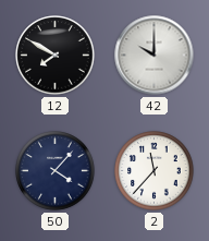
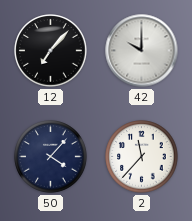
12: 7:50 -> 7:07
